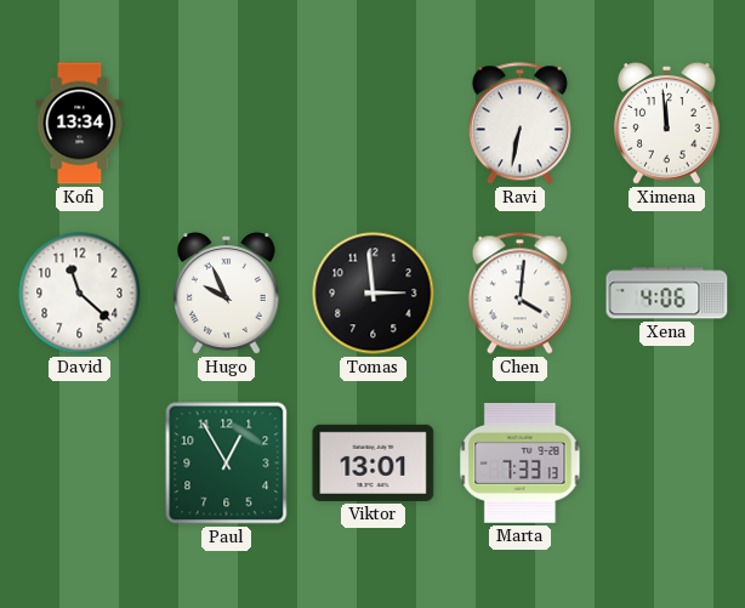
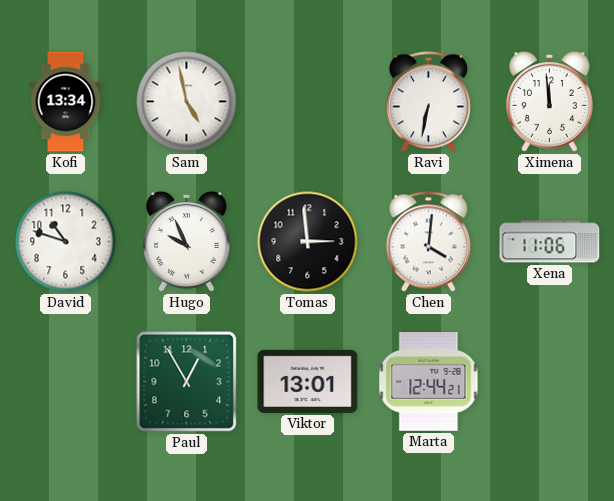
Sam: none -> 4:58
David: 11:22 -> 10:48
Xena: 4:06 -> 11:06
Marta: 7:33 -> 12:44
